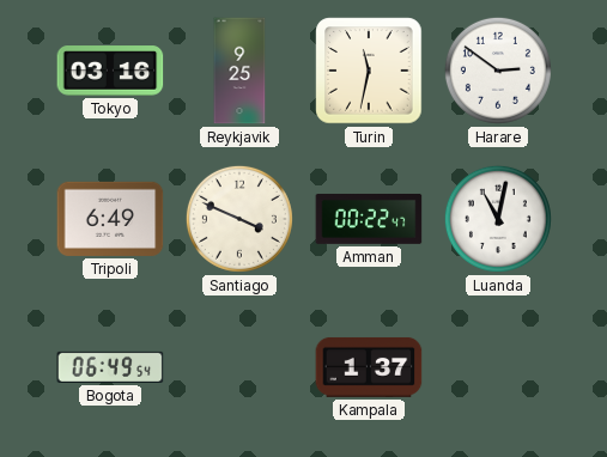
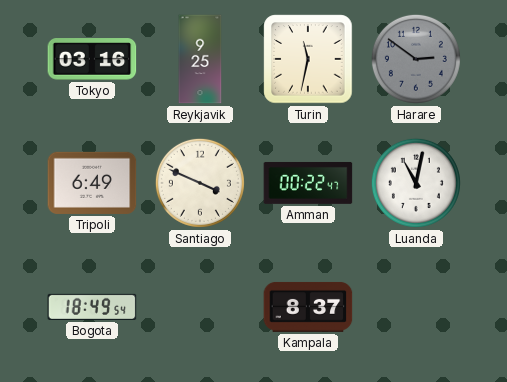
Harare dial: white -> grey
Bogota: 06:49 -> 18:49
Kampala: 1:37 -> 8:37
